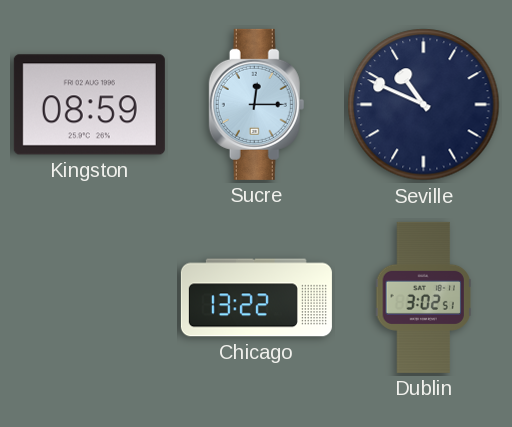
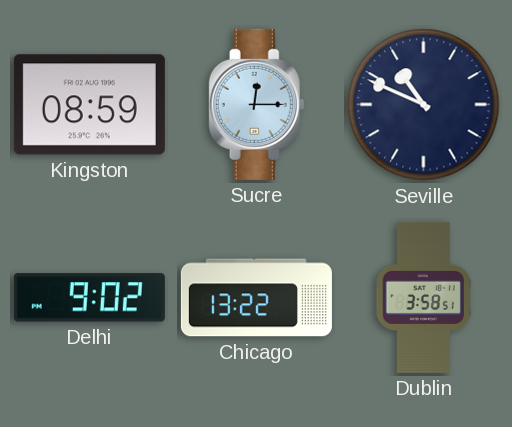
Delhi: none -> 9:02
Dublin: 3:02 -> 3:58
